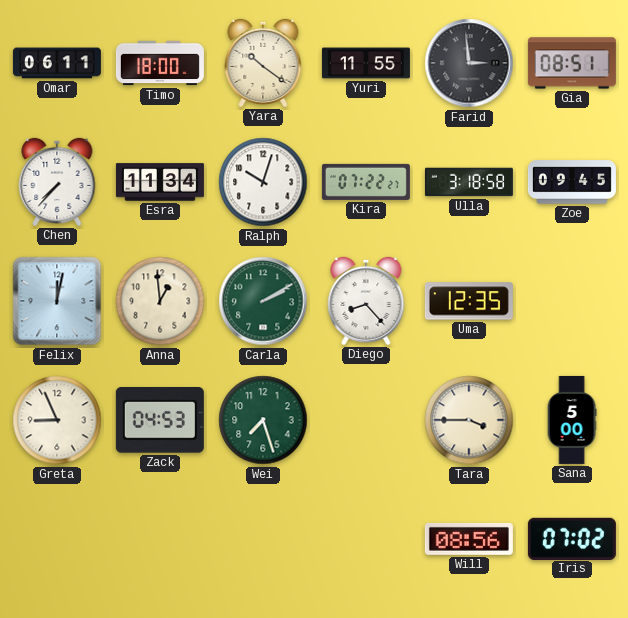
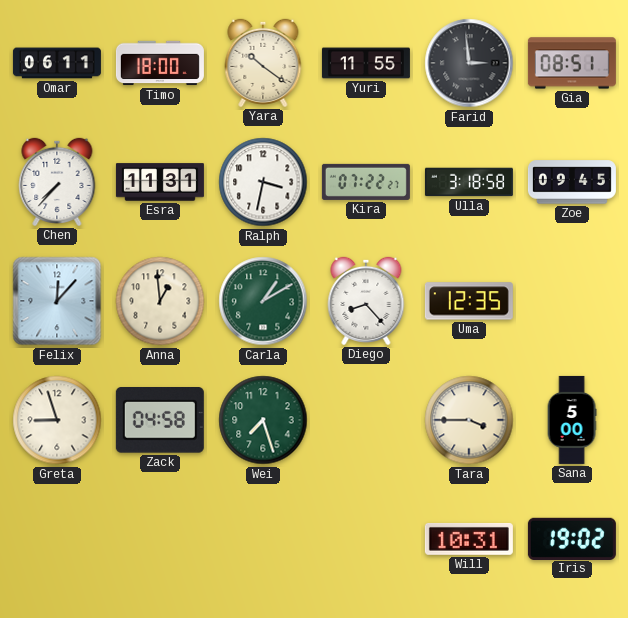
Esra: 11:34 -> 11:31
Ralph: 10:03 -> 3:32
Felix: 12:02 -> 12:07
Carla: 2:10 -> 1:10
Greta: 8:56 -> 8:57
Zack: 04:53 -> 04:58
Will: 08:56 -> 10:31
Iris: 07:02 -> 19:02
